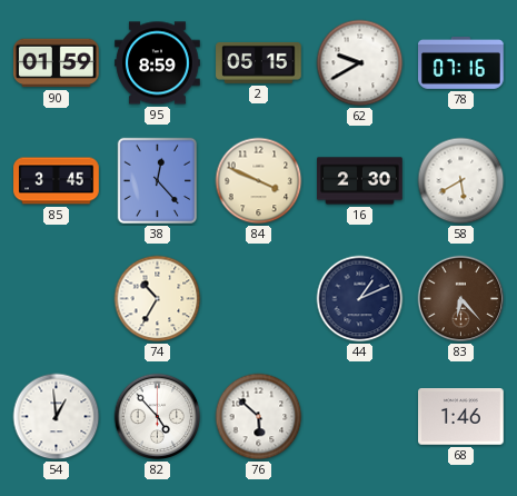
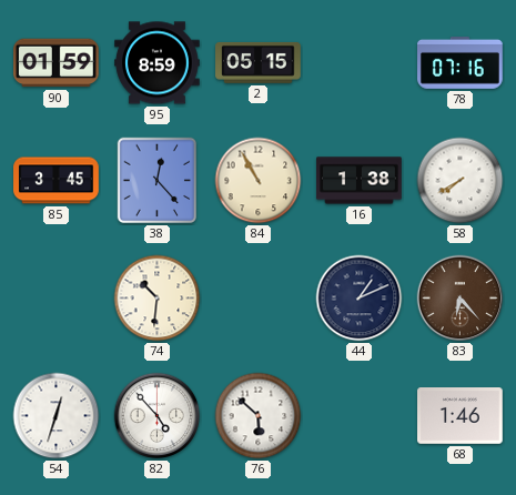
62: 9:40 -> none
84: 3:49 -> 10:55
16: 2:30 -> 1:38
58: 5:40 -> 7:40
74: 10:35 -> 10:31
54: 12:59 -> 12:33
